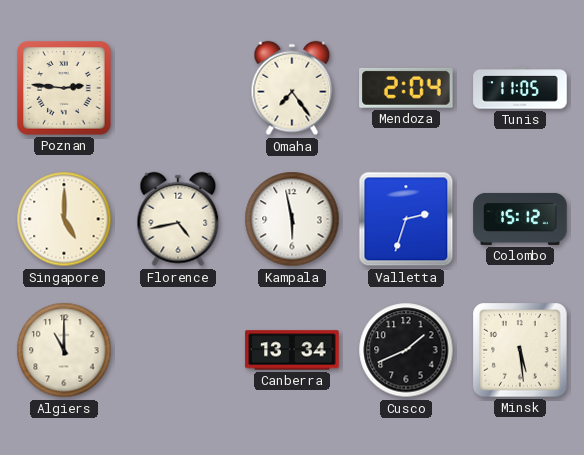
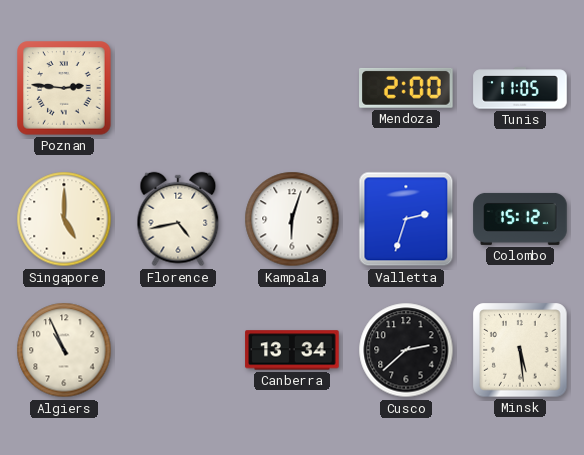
Omaha: 7:24 -> none
Mendoza: 2:04 -> 2:00
Kampala: 5:58 -> 6:03
Algiers: 11:00 -> 10:56
Cusco: 1:41 -> 2:38
